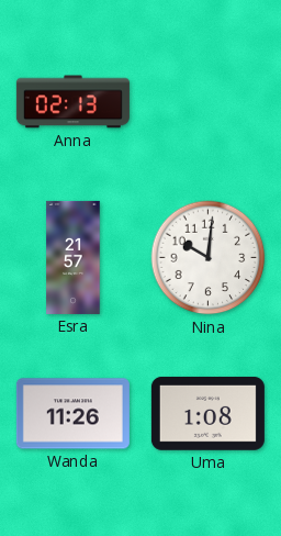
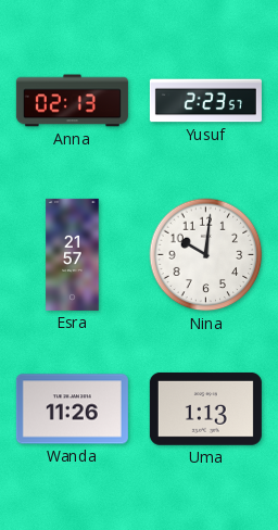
Yusuf: none -> 2:23
Uma: 1:08 -> 1:13
